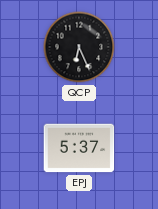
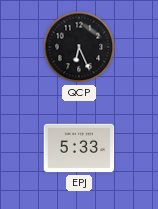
EPJ: 5:37 -> 5:33
